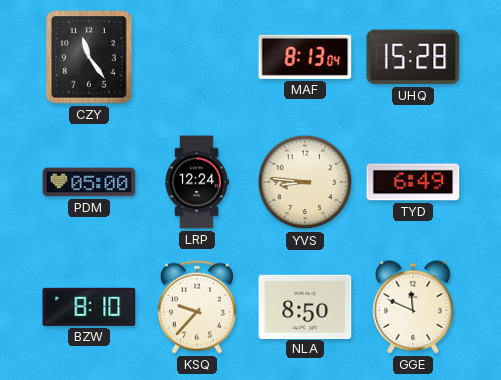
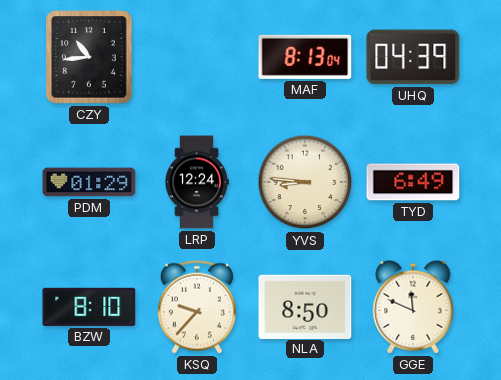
CZY: 11:24 -> 10:44
UHQ: 15:28 -> 04:39
PDM: 05:00 -> 01:29
